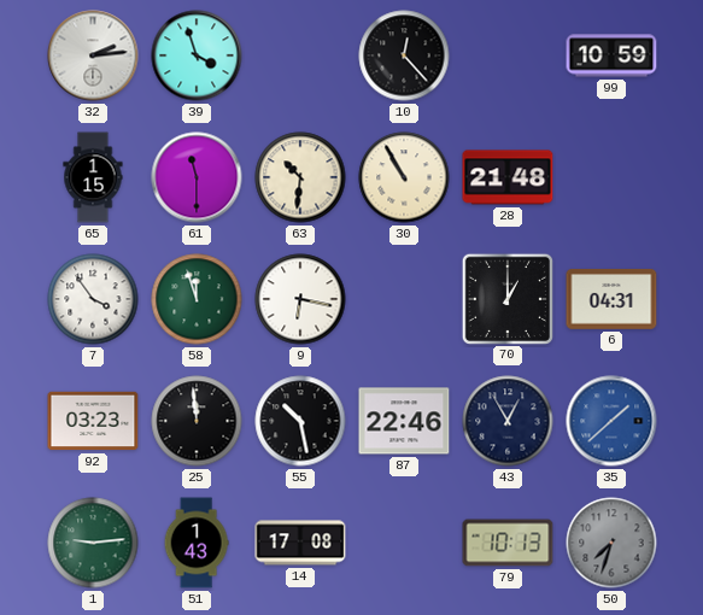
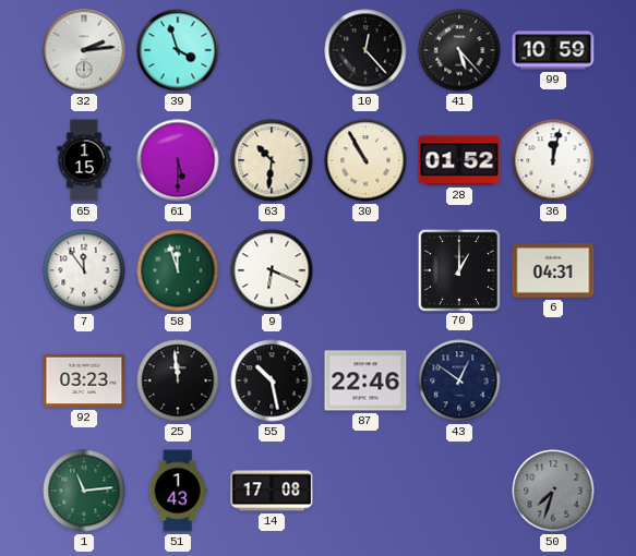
41: none -> 5:23
61: 11:30 -> 5:30
28: 21:48 -> 01:52
36: none -> 12:02
7: 3:54 -> 11:54
9: 6:17 -> 6:19
43: 12:55 -> 12:51
35: 1:38 -> none
1: 9:14 -> 11:14
79: 10:13 -> none
